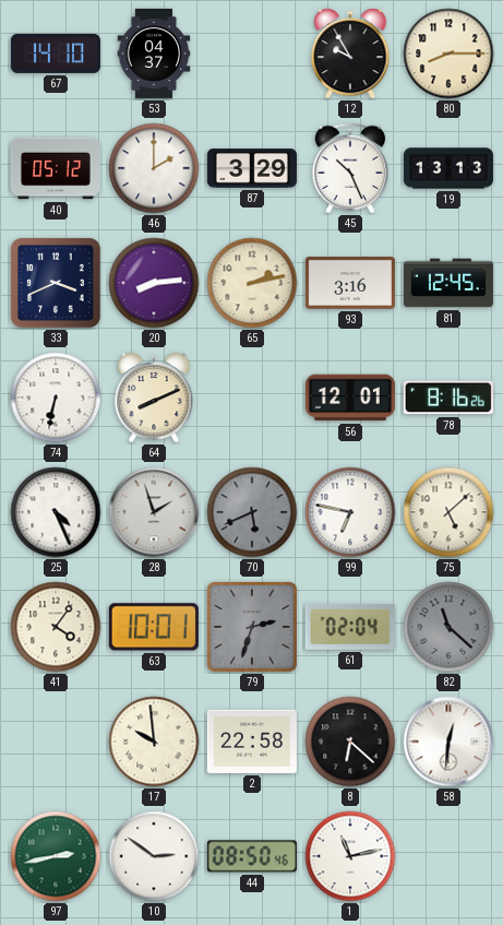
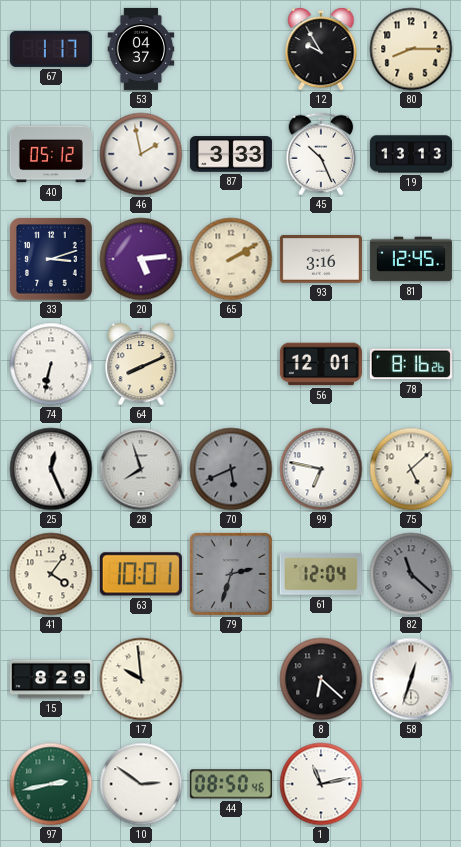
67: 14:10 -> 1:17
46: 2:00 -> 1:58
87: 3:29 -> 3:33
33: 3:41 -> 3:12
20: 8:14 -> 5:14
65: 2:13 -> 2:10
25: 4:26 -> 12:26
28: 1:57 -> 7:57
61: 02:04 -> 12:04
15: none -> 8:29
2: 22:58 -> none
58: 12:31 -> 12:33
